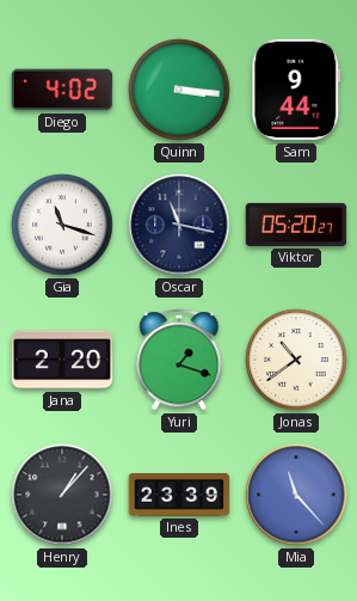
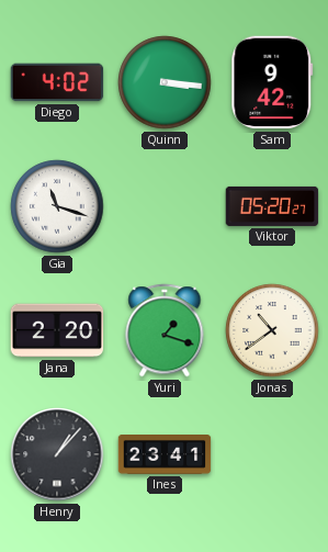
Sam: 9:44 -> 9:42
Oscar: 11:17 -> none
Ines: 23:39 -> 23:41
Mia: 11:23 -> none
